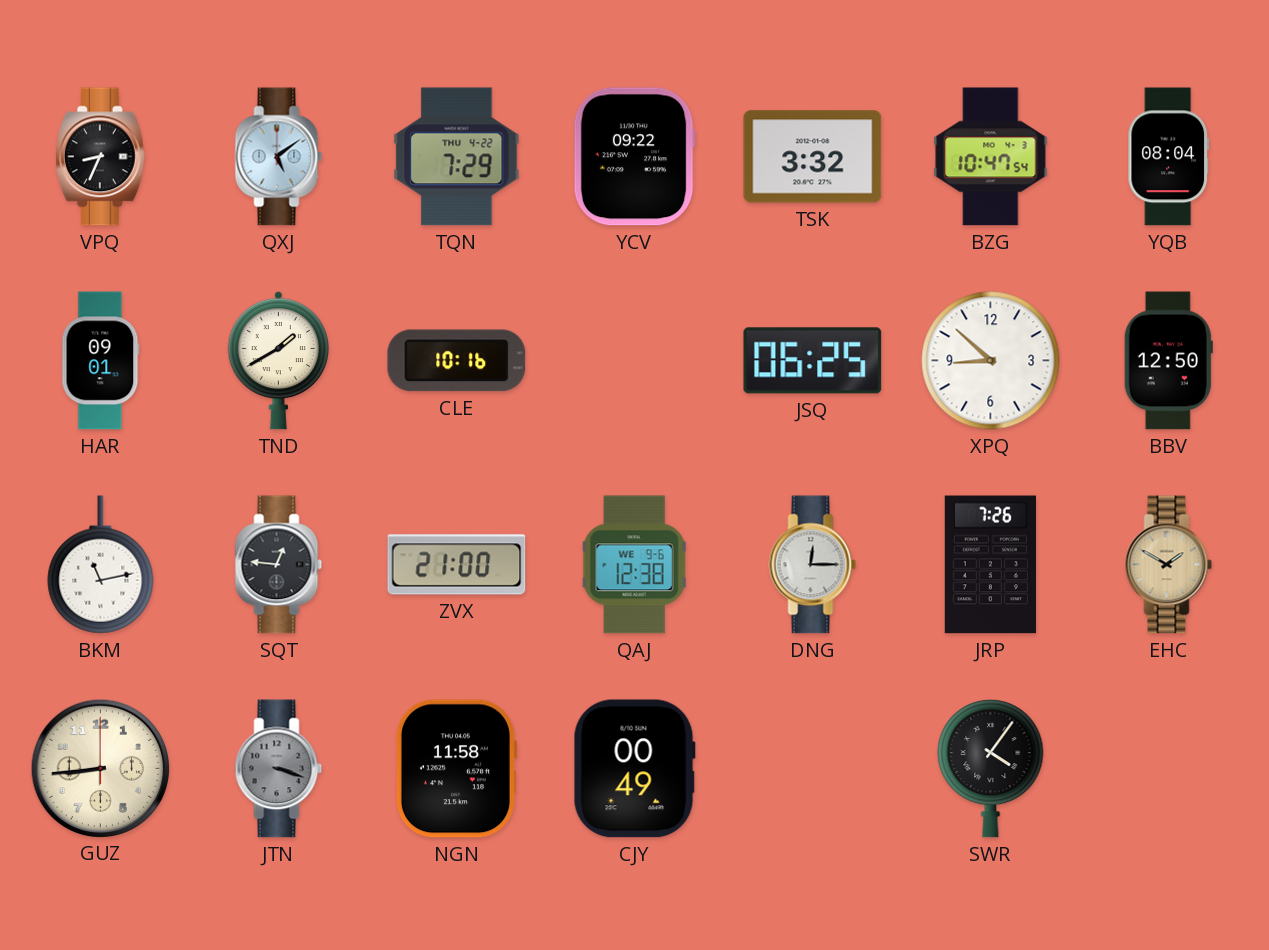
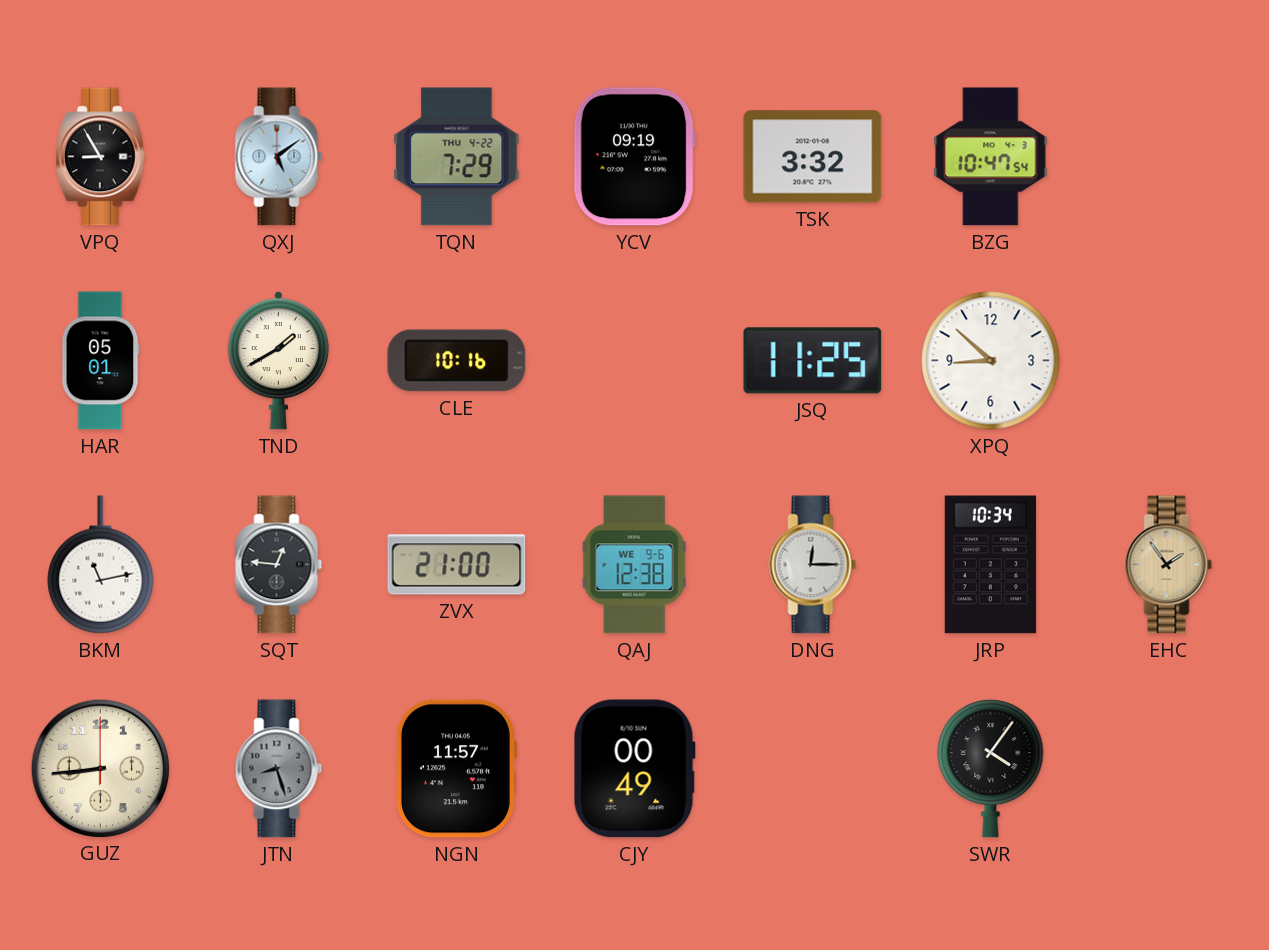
VPQ: 8:34 -> 8:55
YCV: 09:22 -> 09:19
YQB: 08:04 -> none
HAR: 09:01 -> 05:01
JSQ: 06:25 -> 11:25
BBV: 12:50 -> none
JRP: 7:26 -> 10:34
EHC: 1:50 -> 1:54
JTN: 3:18 -> 8:27
NGN: 11:58 -> 11:57
